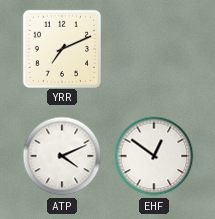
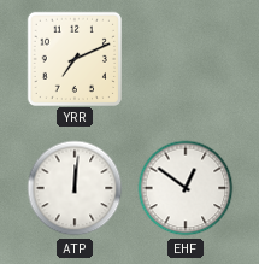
ATP: 4:11 -> 12:01
